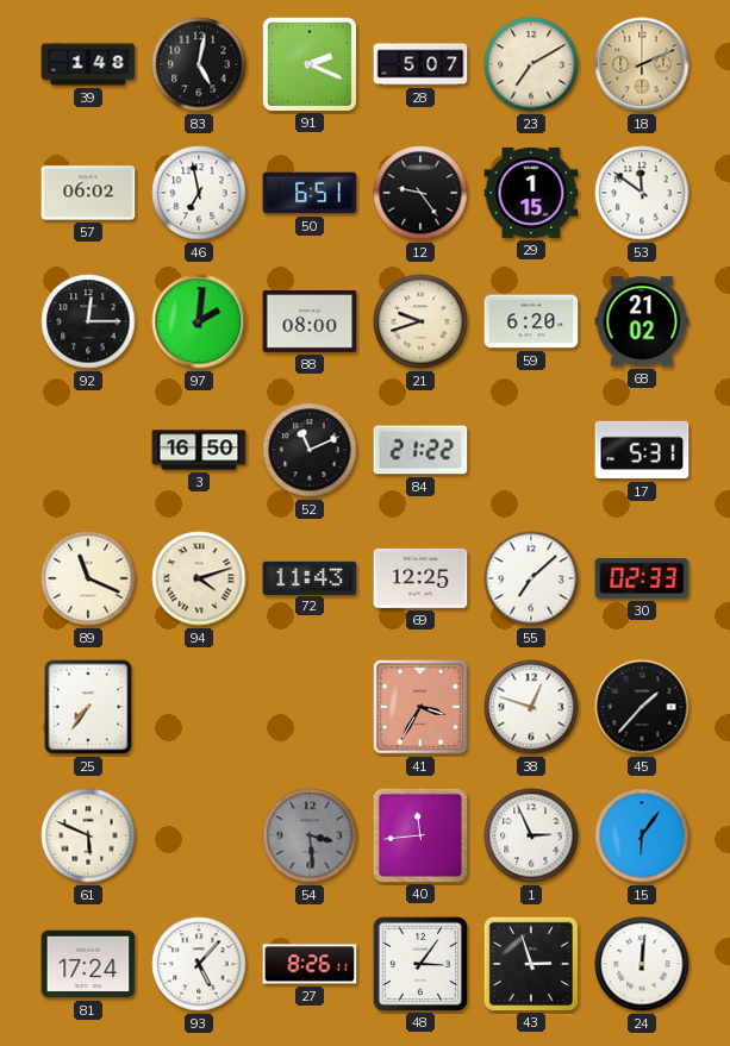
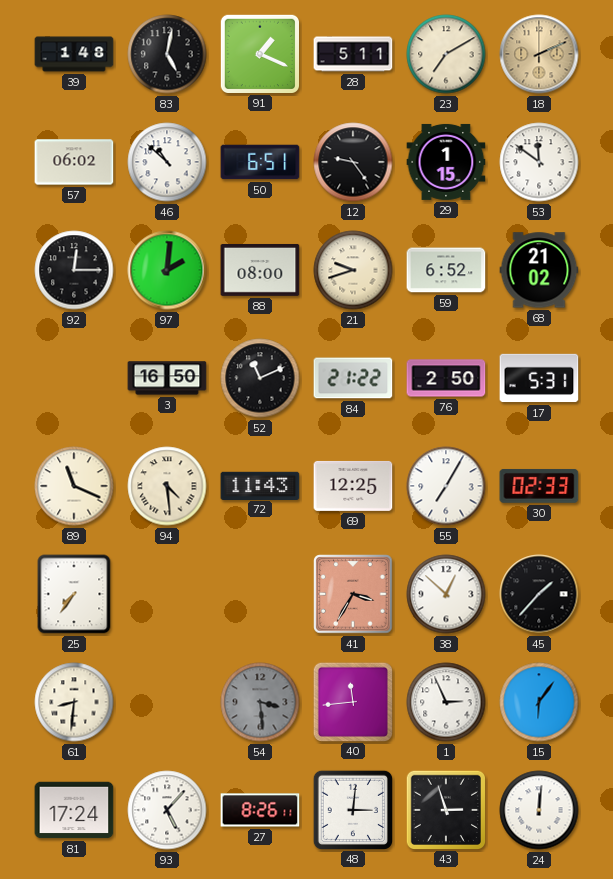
91: 2:19 -> 1:19
28: 5:07 -> 5:11
46: 6:58 -> 10:52
59: 6:20 -> 6:52
76: none -> 2:50
94: 4:12 -> 4:29
55: 7:08 -> 7:05
38: 12:48 -> 12:52
61: 5:49 -> 8:31
48: 3:06 -> 3:01
